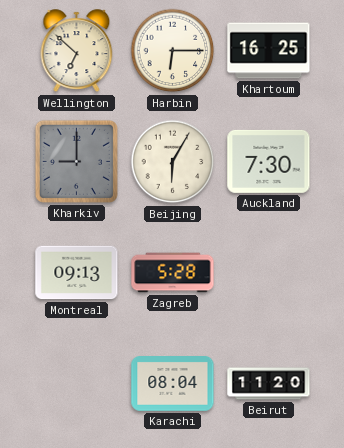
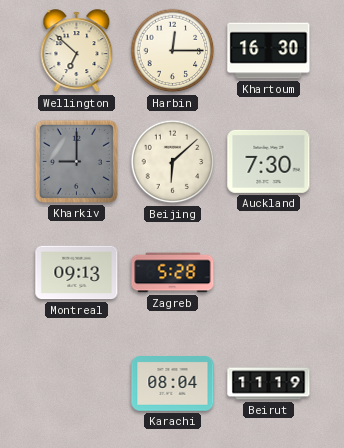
Harbin: 6:15 -> 12:15
Khartoum: 16:25 -> 16:30
Beijing: 6:05 -> 6:08
Beirut: 11:20 -> 11:19
